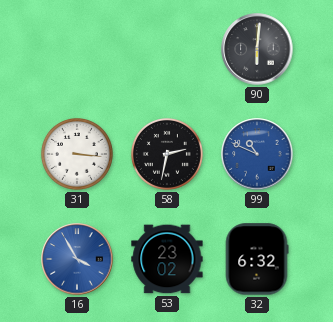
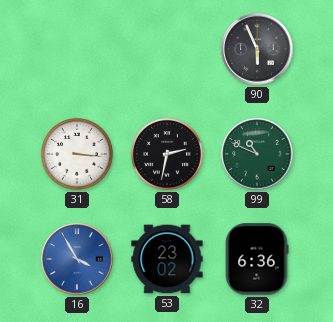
90: 6:01 -> 5:56
99 dial: blue -> green
32: 6:32 -> 6:36
